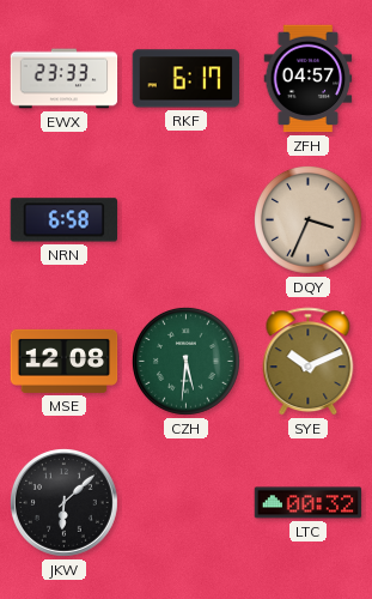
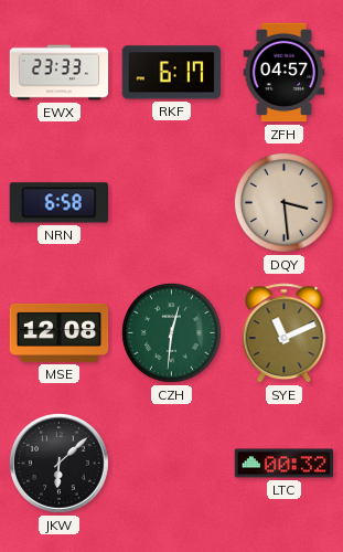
DQY: 3:34 -> 3:29
CZH: 5:31 -> 12:31
SYE: 10:11 -> 11:11
